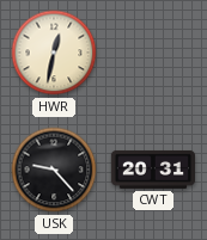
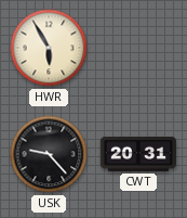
HWR: 12:32 -> 5:55
